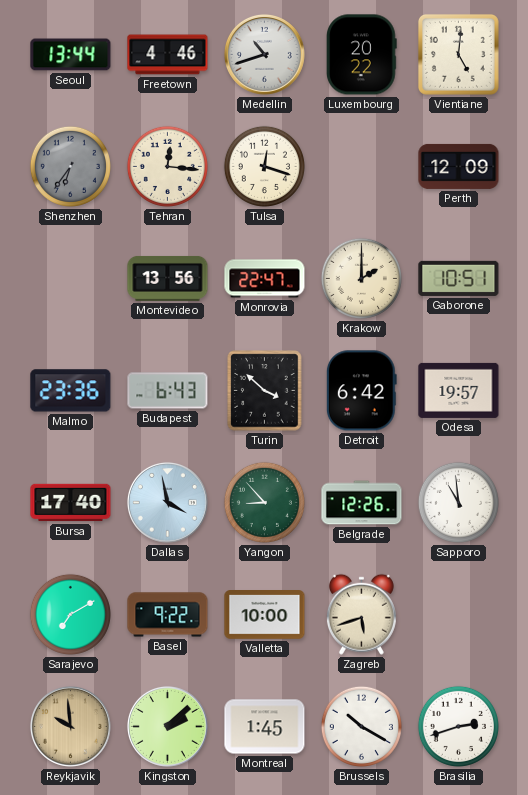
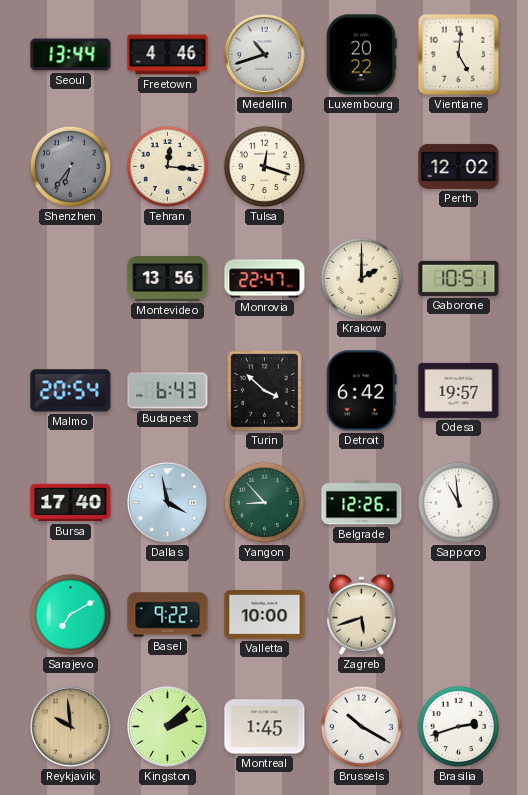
Perth: 12:09 -> 12:02
Malmo: 23:36 -> 20:54
